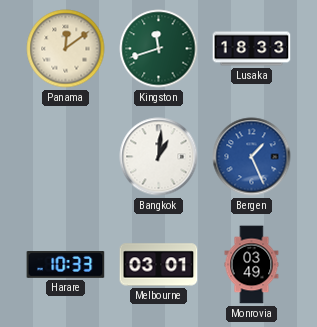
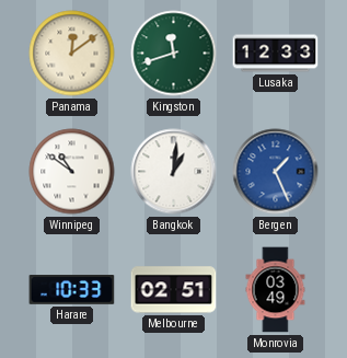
Lusaka: 18:33 -> 12:33
Winnipeg: none -> 10:51
Melbourne: 03:01 -> 02:51
